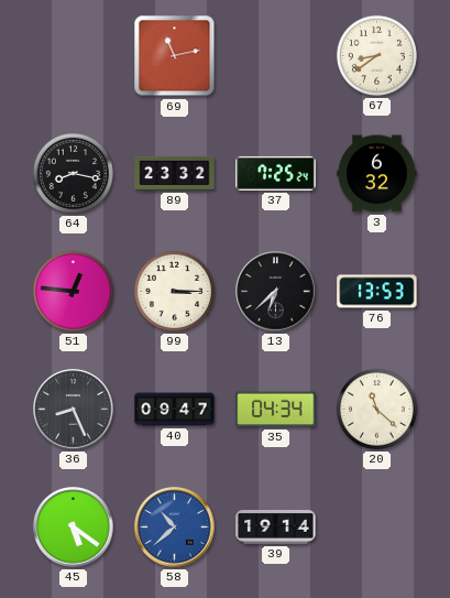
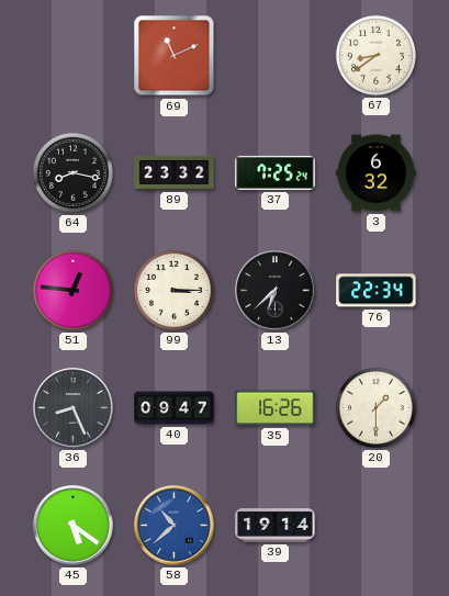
69: 11:13 -> 11:11
76: 13:53 -> 22:34
35: 04:34 -> 16:26
20: 11:22 -> 1:30
